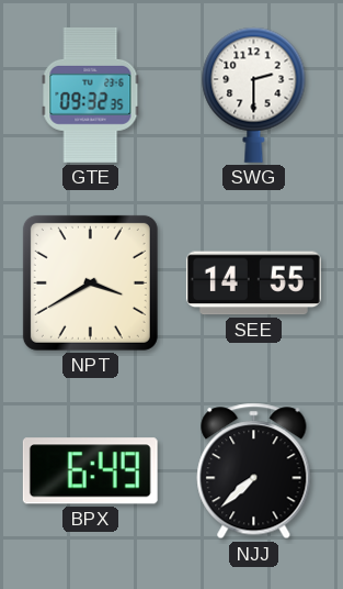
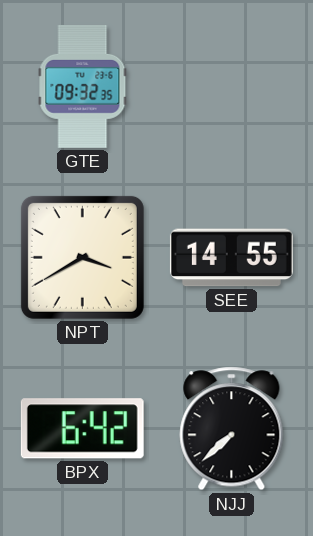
SWG: 2:30 -> none
BPX: 6:49 -> 6:42
